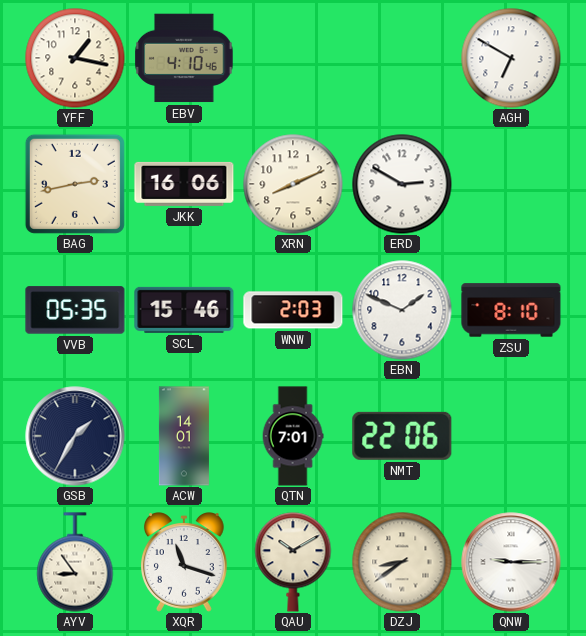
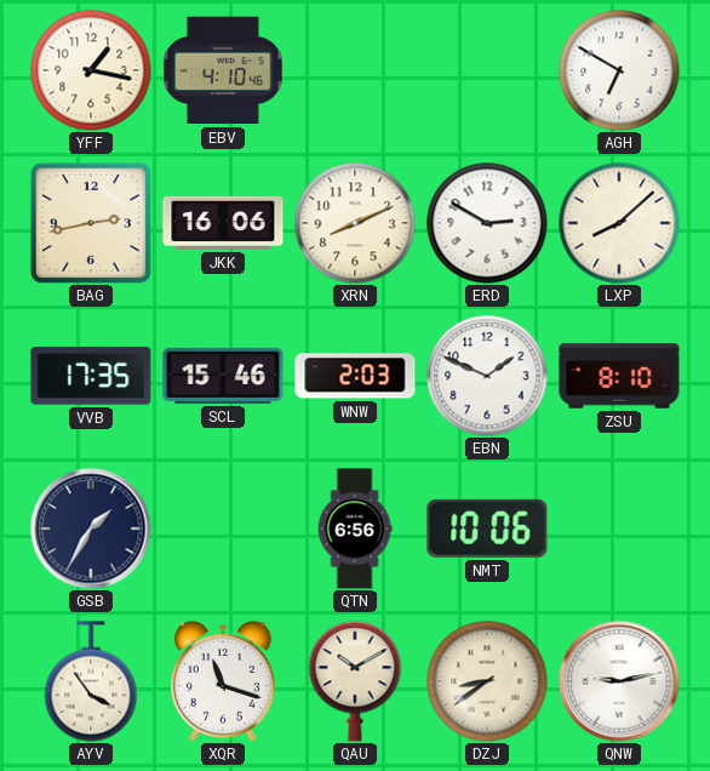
LXP: none -> 8:08
VVB: 05:35 -> 17:35
ACW: 14:01 -> none
QTN: 7:01 -> 6:56
NMT: 22:06 -> 10:06
AYV: 8:54 -> 3:54
QNW: 9:15 -> 9:13
